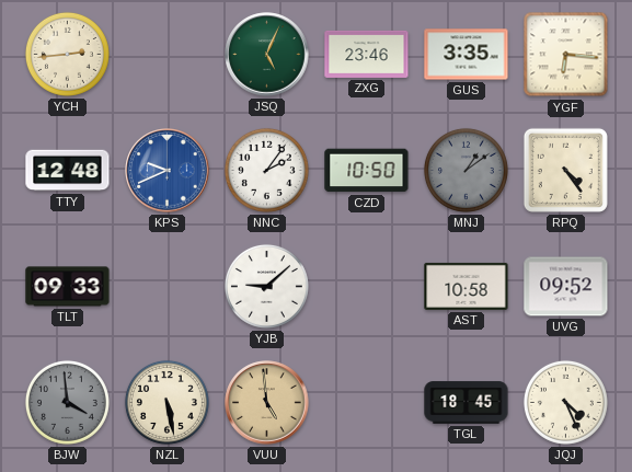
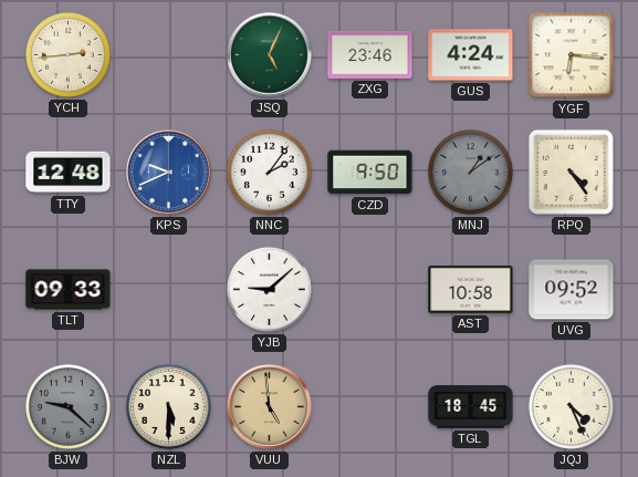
GUS: 3:35 -> 4:24
CZD: 10:50 -> 9:50
BJW: 3:59 -> 9:22
NZL: 5:28 -> 5:30
